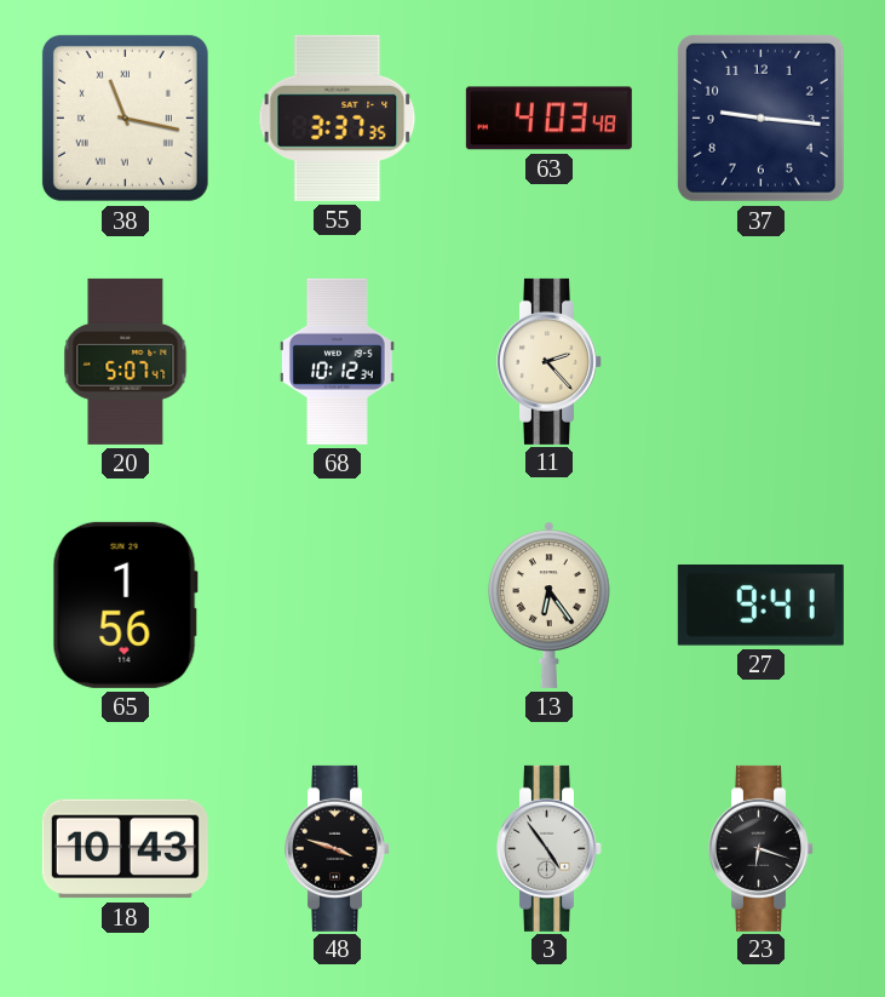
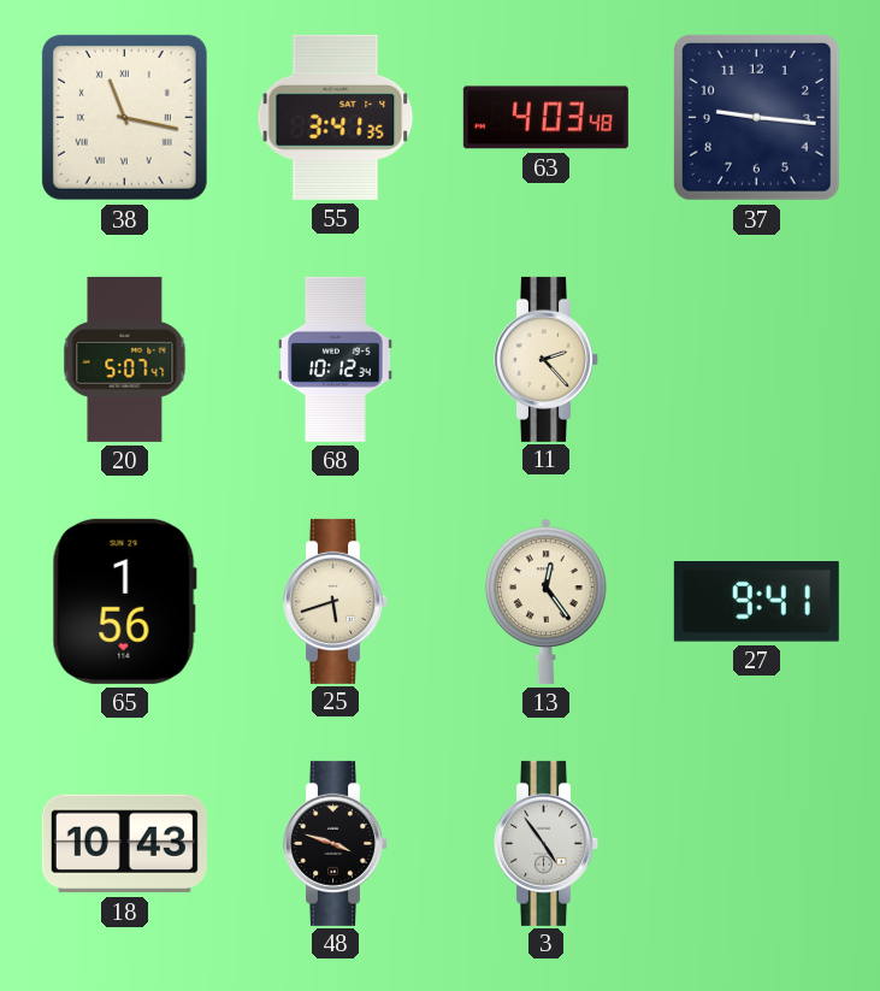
55: 3:37 -> 3:41
25: none -> 5:42
13: 6:24 -> 12:24
23: 6:18 -> none
